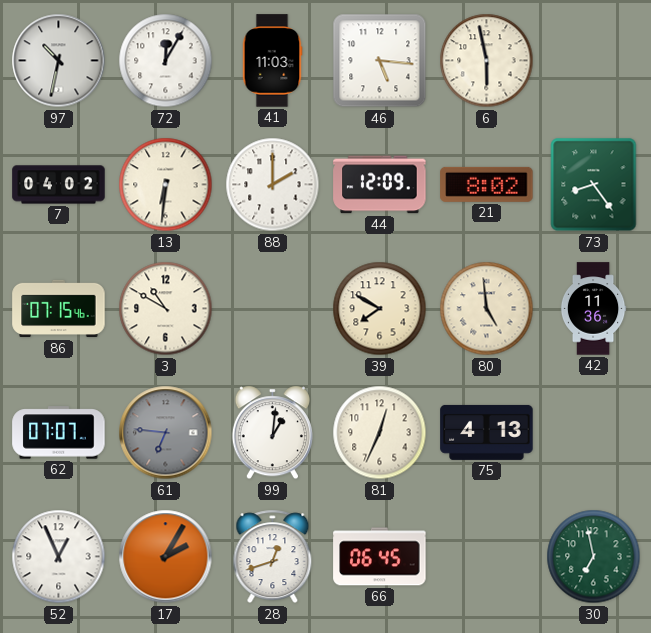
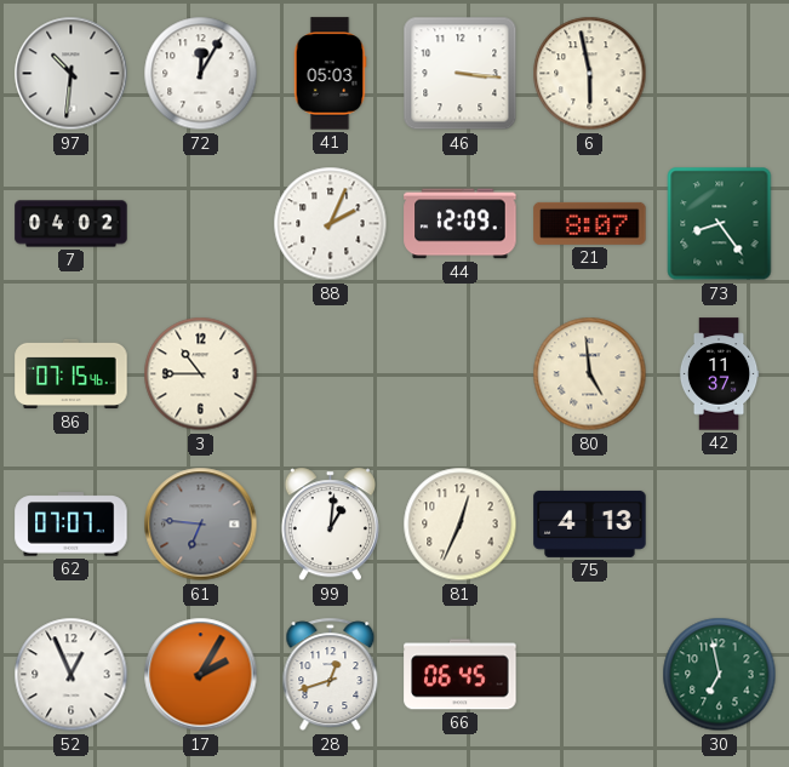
97: 10:32 -> 10:31
41: 11:03 -> 05:03
46: 5:16 -> 3:16
13: 6:31 -> none
88: 2:00 -> 2:04
21: 8:02 -> 8:07
3: 10:50 -> 10:45
39: 7:50 -> none
42: 11:36 -> 11:37
